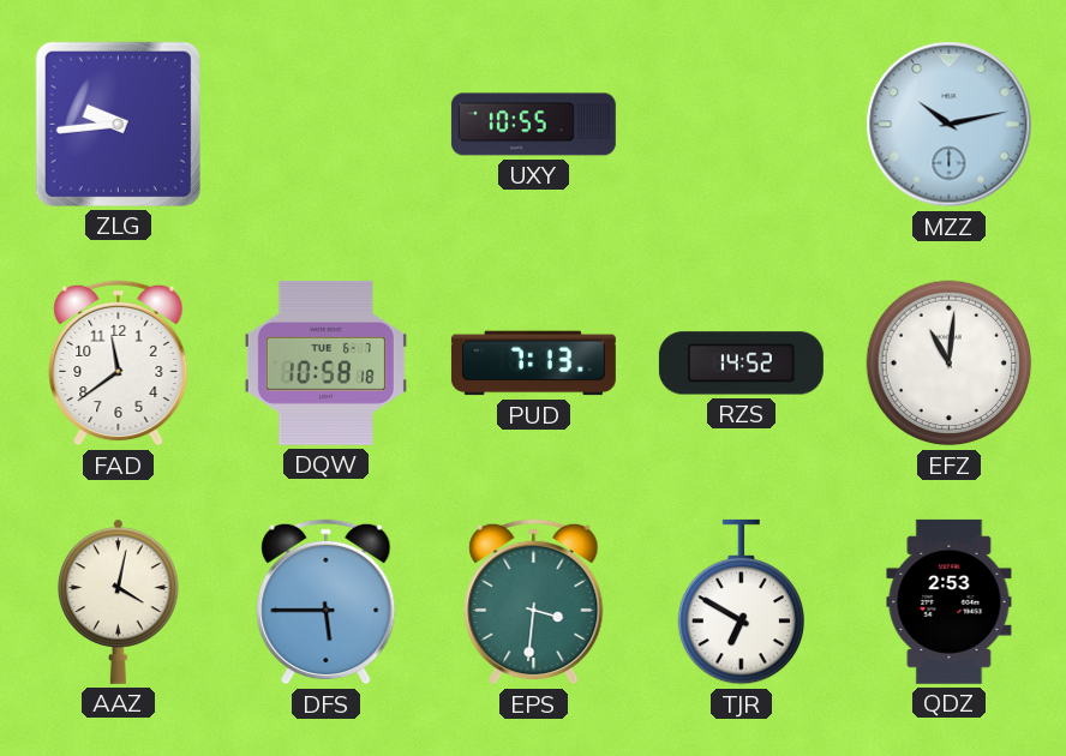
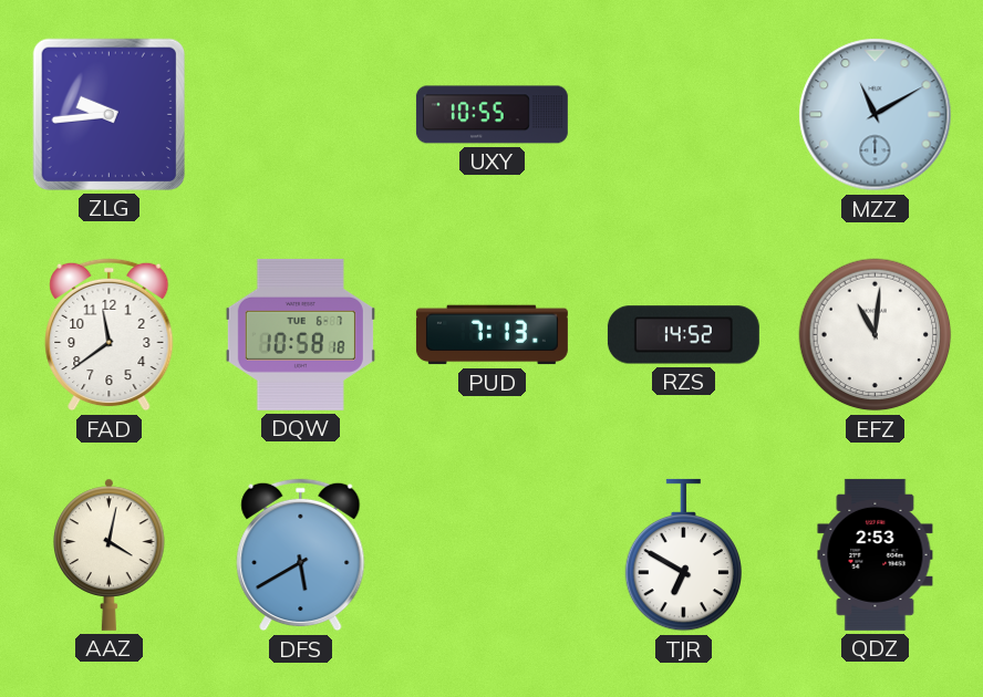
MZZ: 10:13 -> 11:10
DFS: 5:45 -> 5:40
EPS: 3:31 -> none
